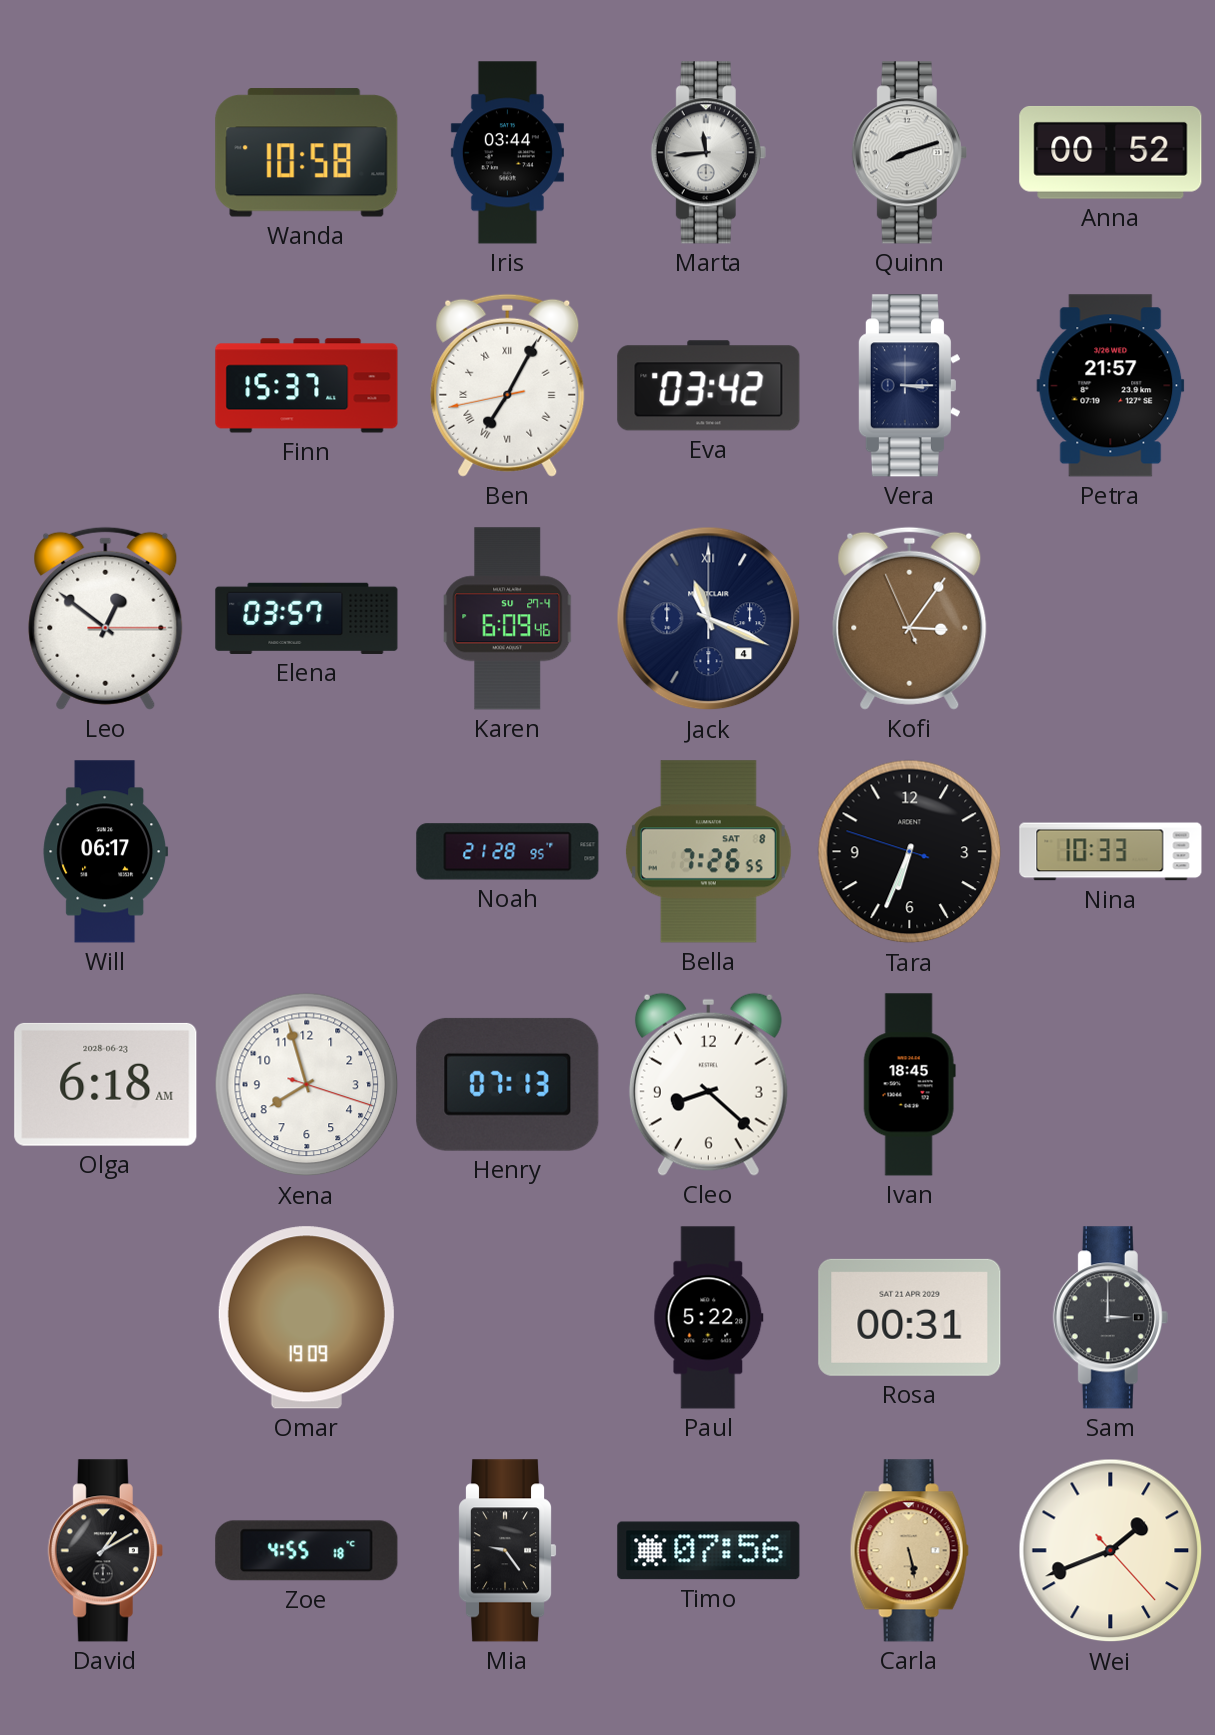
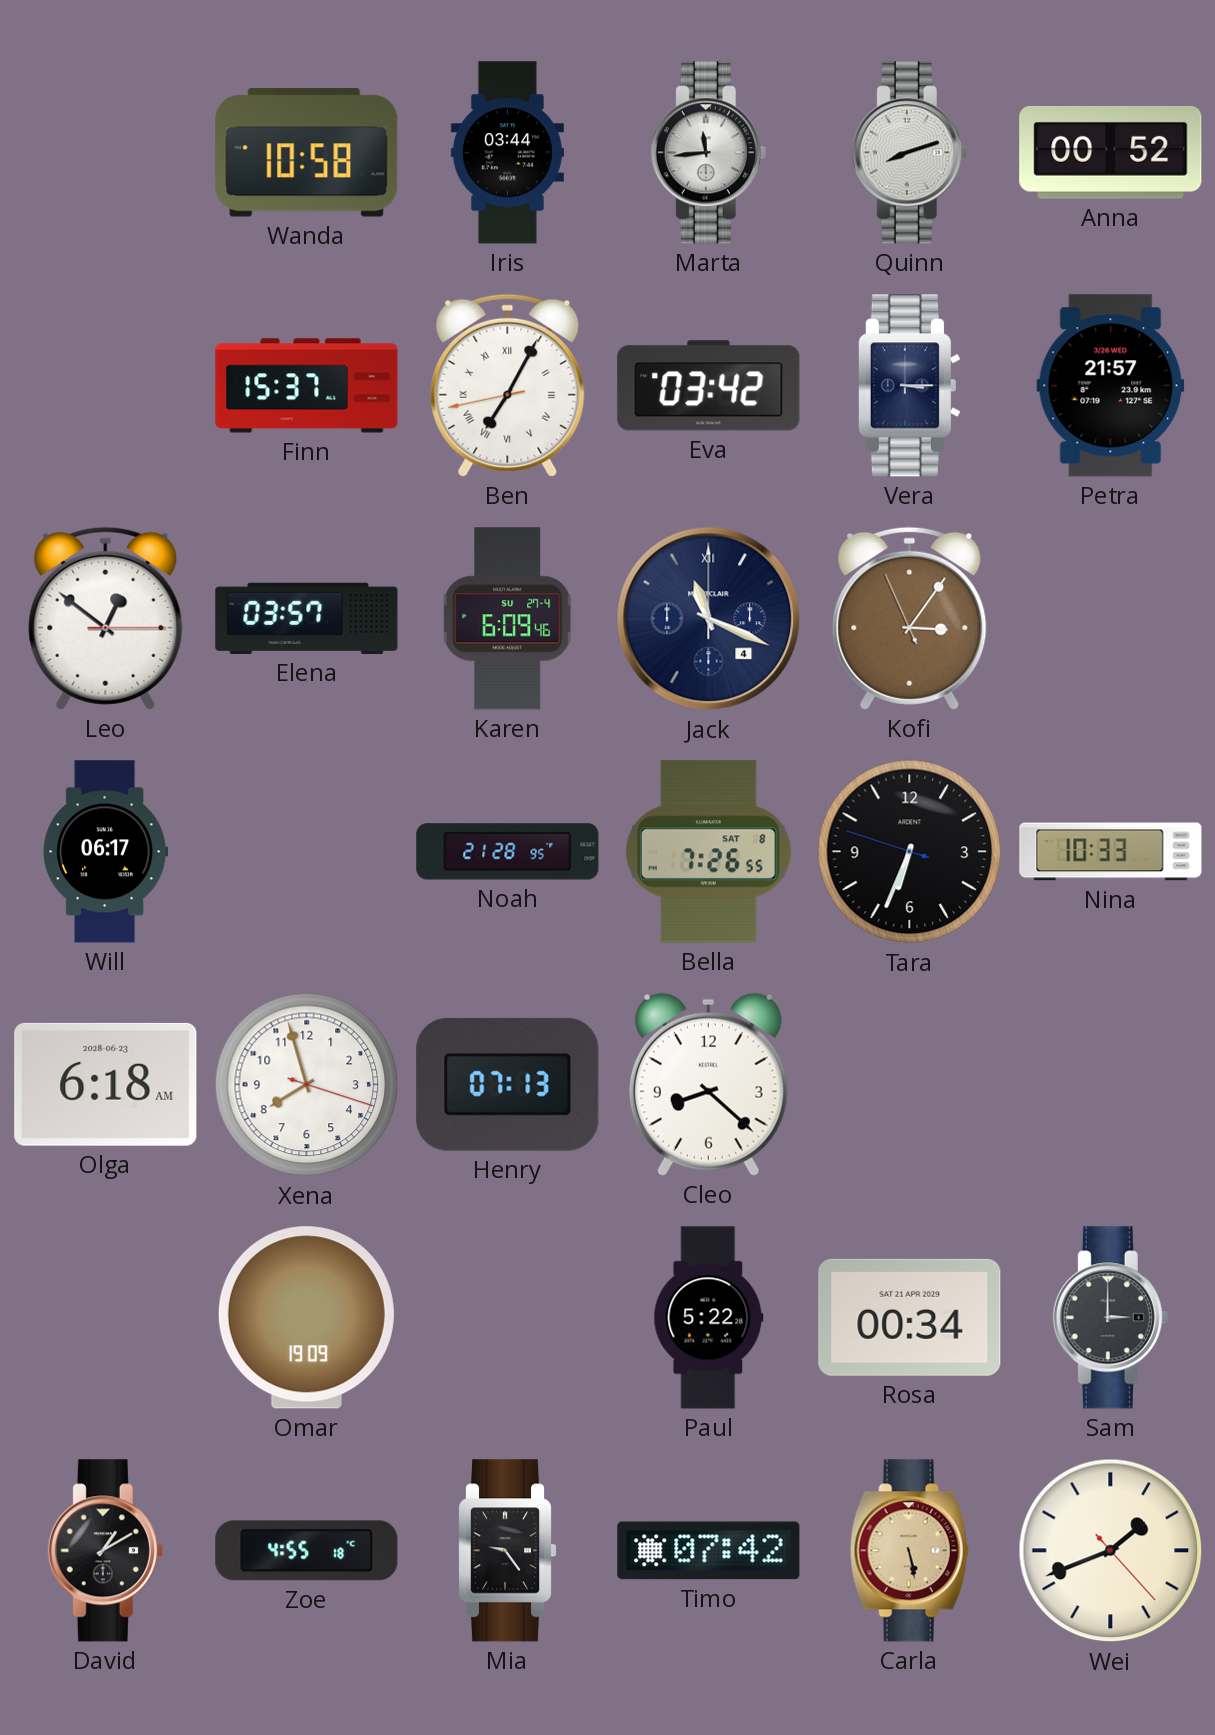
Ivan: 18:45 -> none
Rosa: 00:31 -> 00:34
Timo: 07:56 -> 07:42
